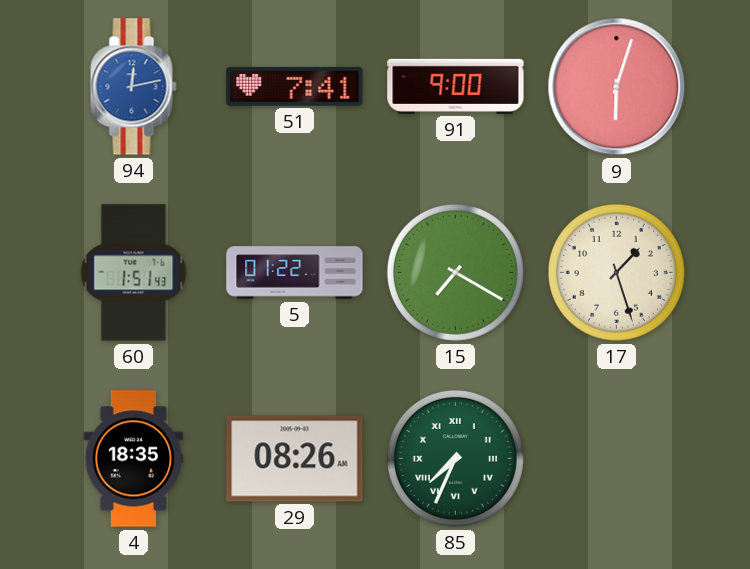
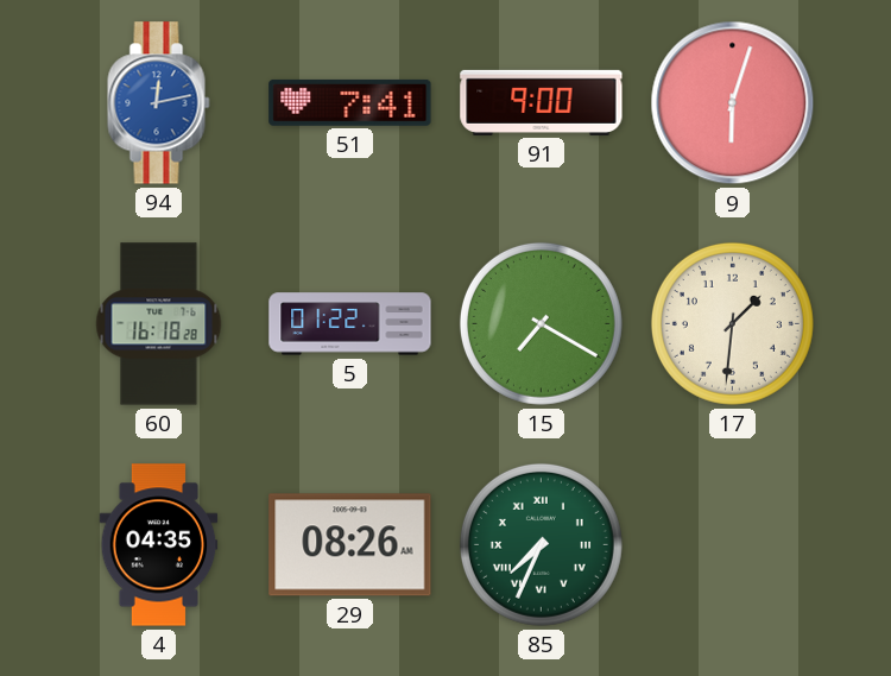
60: 1:51 -> 16:18
17: 1:27 -> 1:31
4: 18:35 -> 04:35
